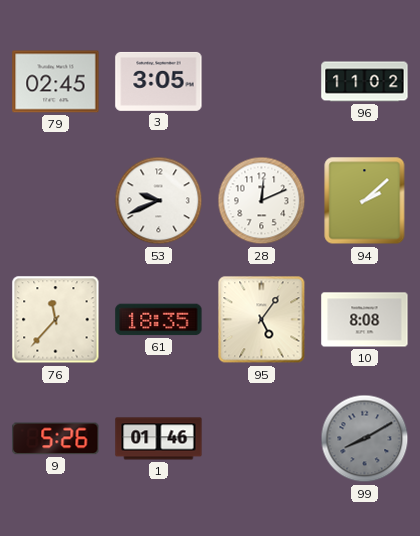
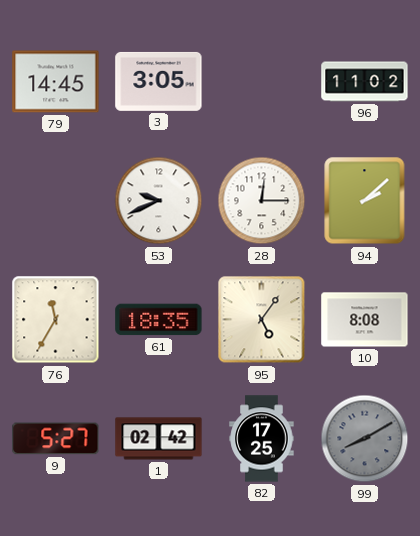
79: 02:45 -> 14:45
28: 12:11 -> 12:15
76: 11:37 -> 11:35
9: 5:26 -> 5:27
1: 01:46 -> 02:42
82: none -> 17:25
